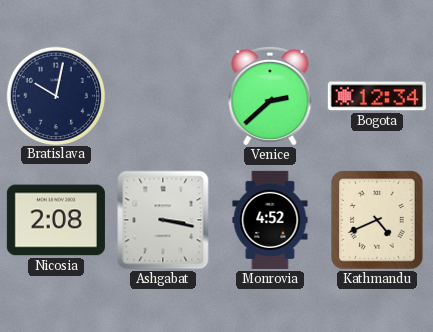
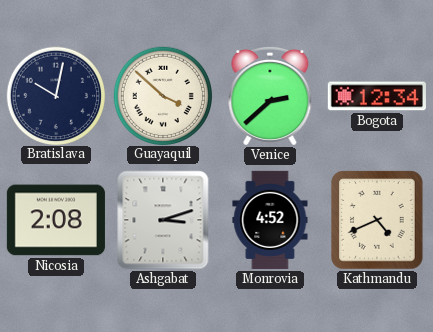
Guayaquil: none -> 3:52
Ashgabat: 3:17 -> 3:12
